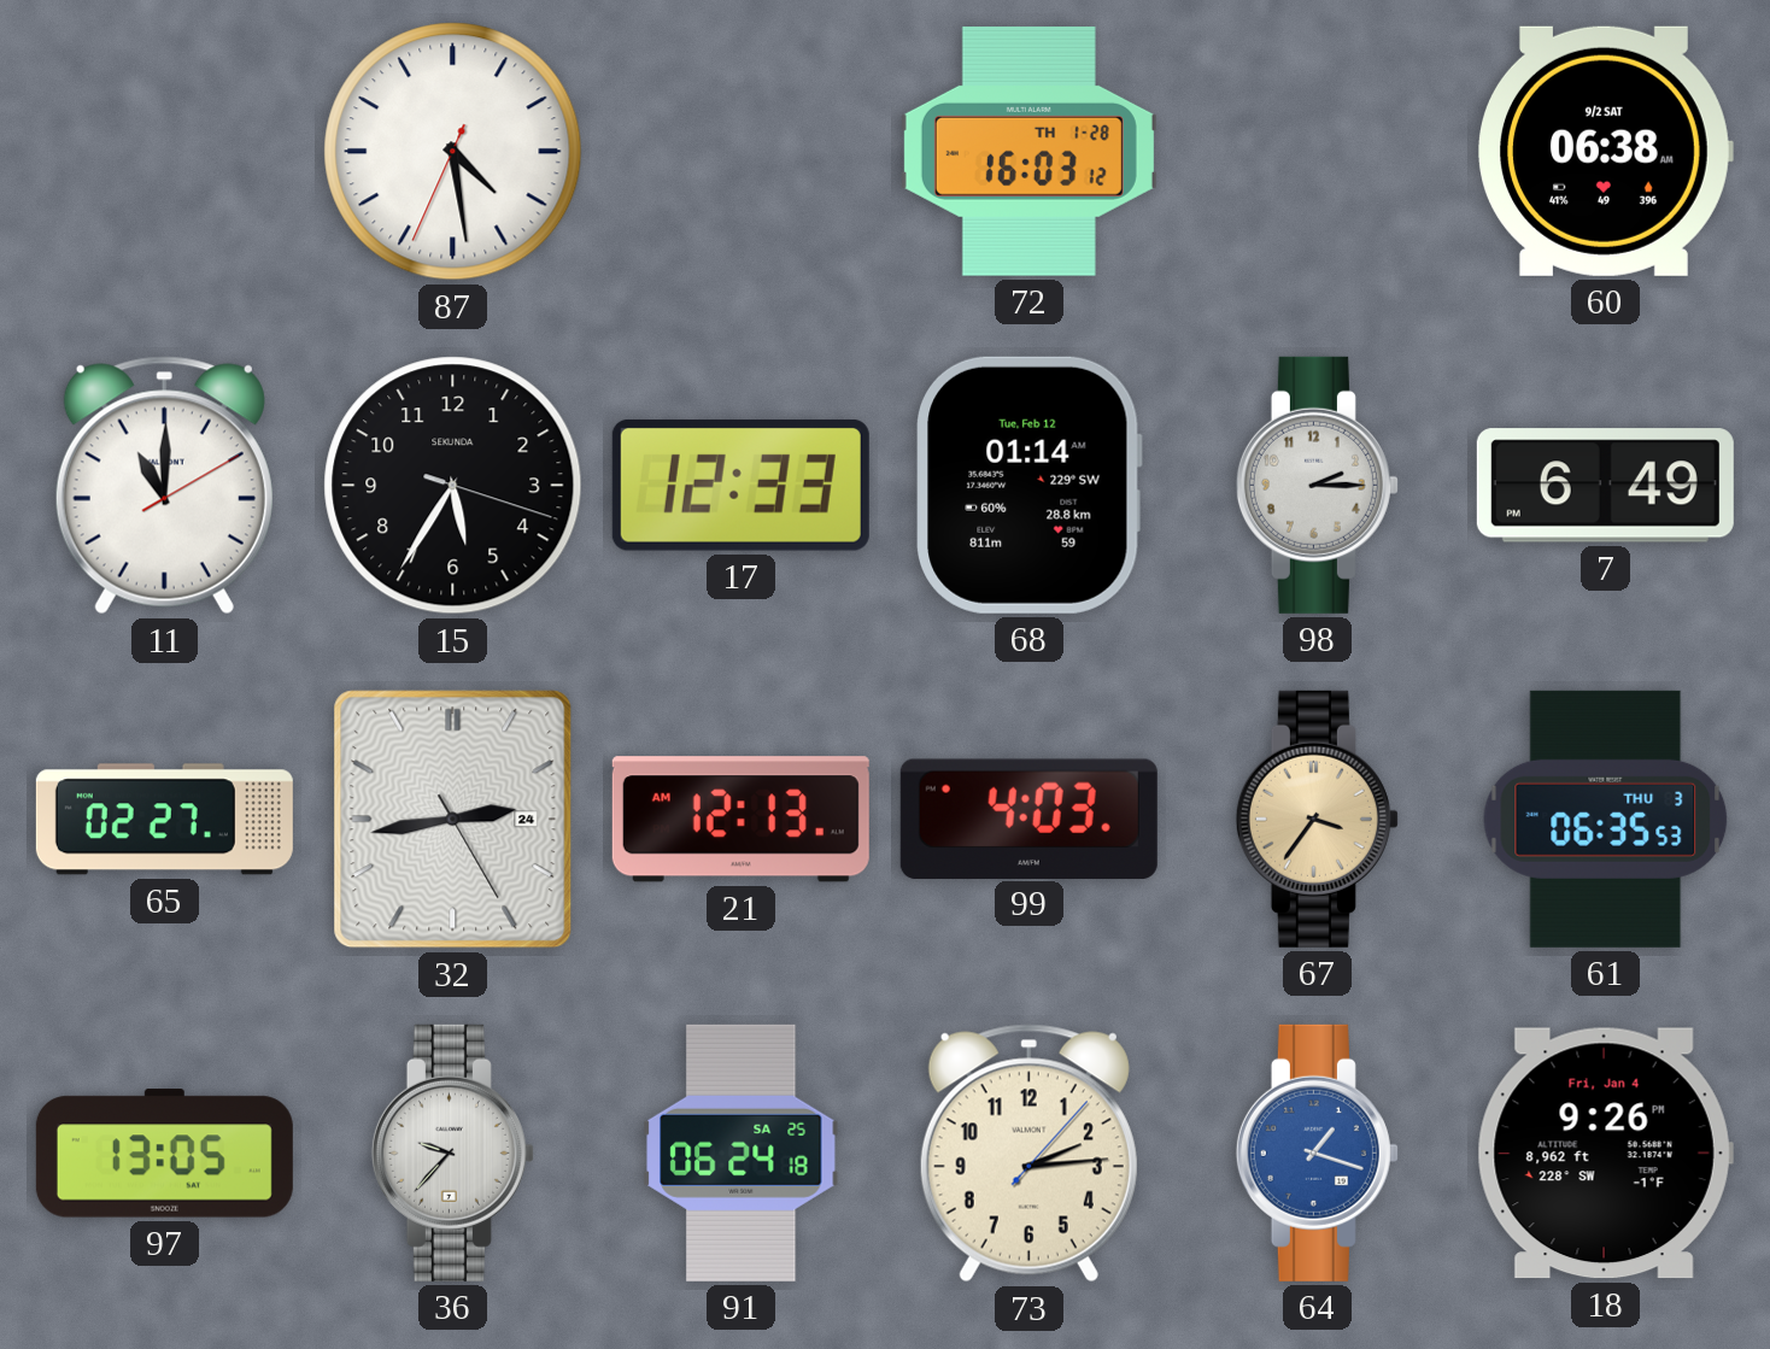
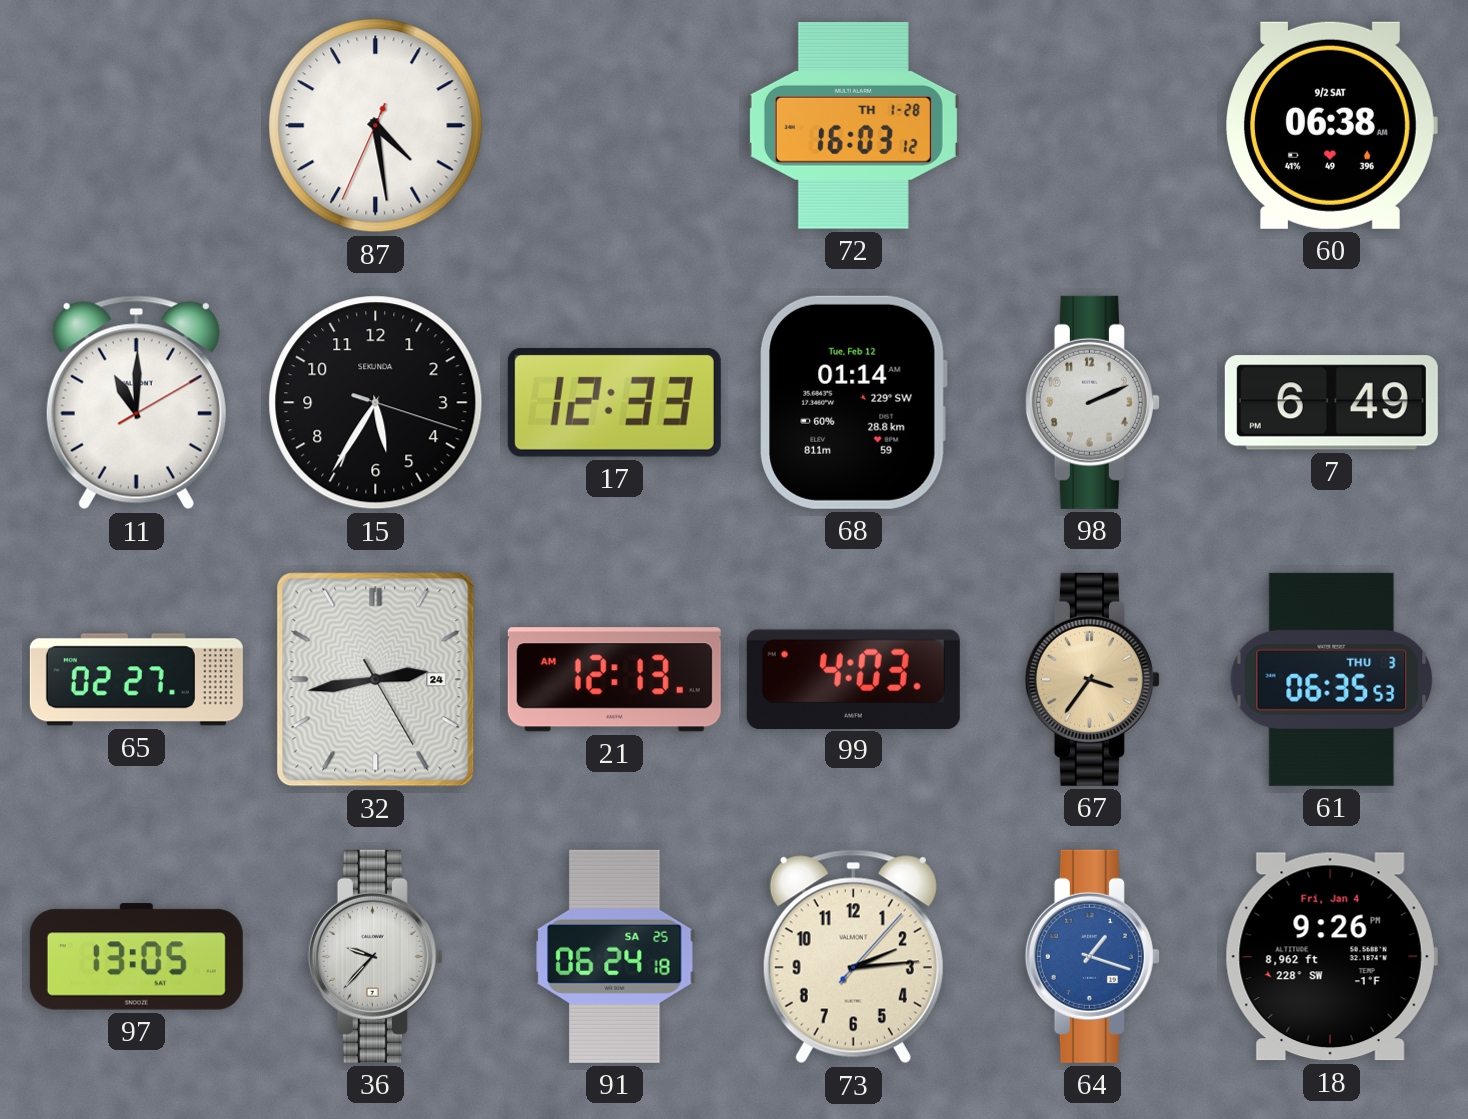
98: 2:15 -> 2:11
